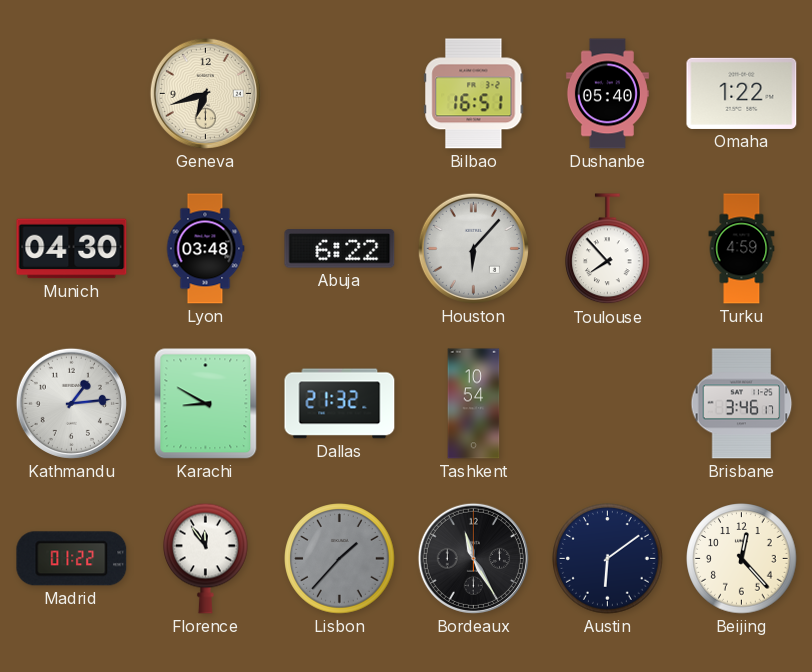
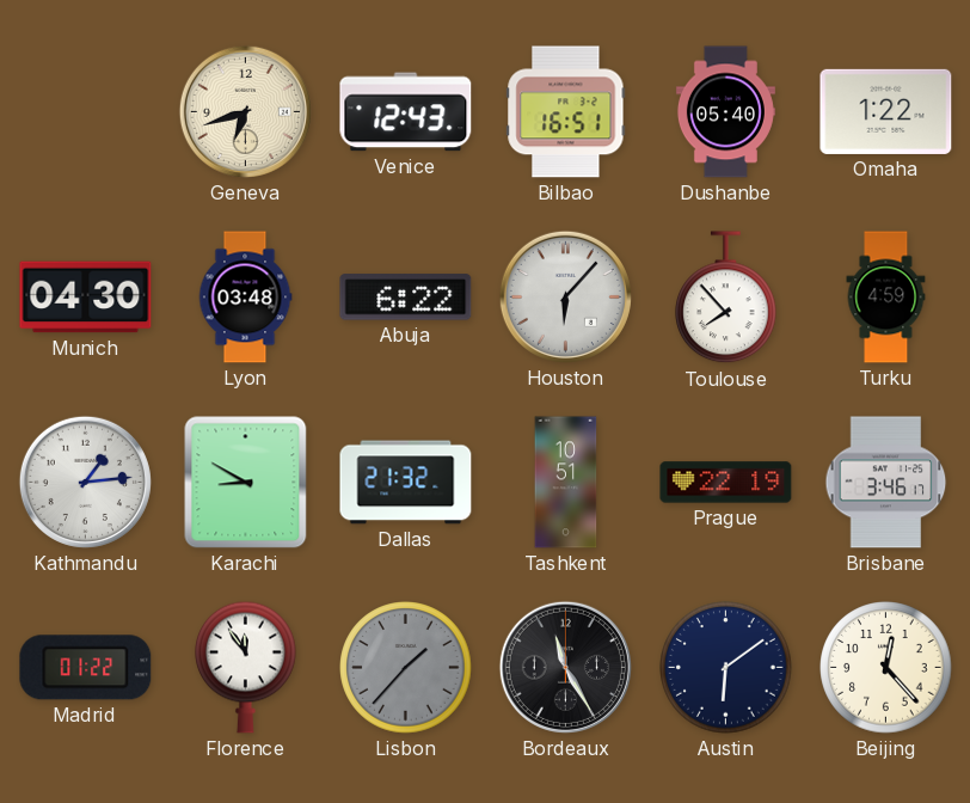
Venice: none -> 12:43
Tashkent: 10:54 -> 10:51
Prague: none -> 22:19
